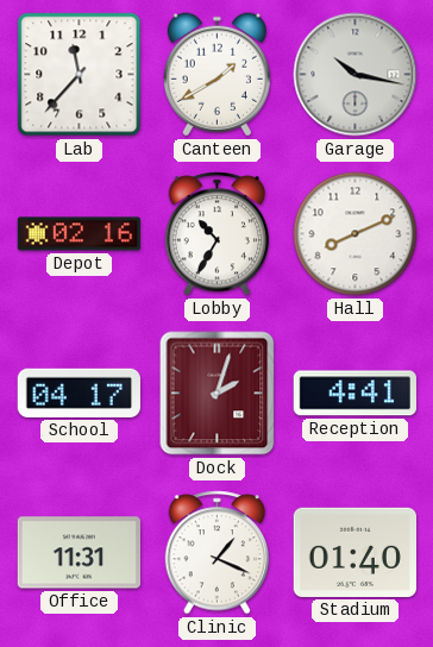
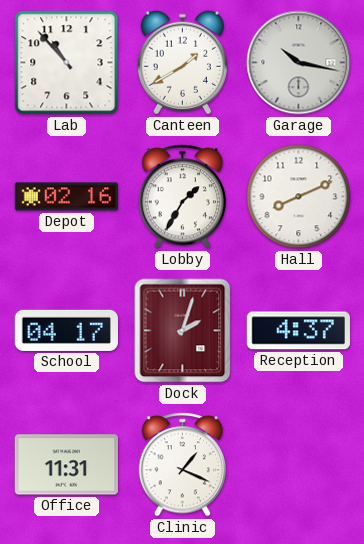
Lab: 11:37 -> 10:53
Lobby: 10:35 -> 1:35
Reception: 4:41 -> 4:37
Stadium: 01:40 -> none
